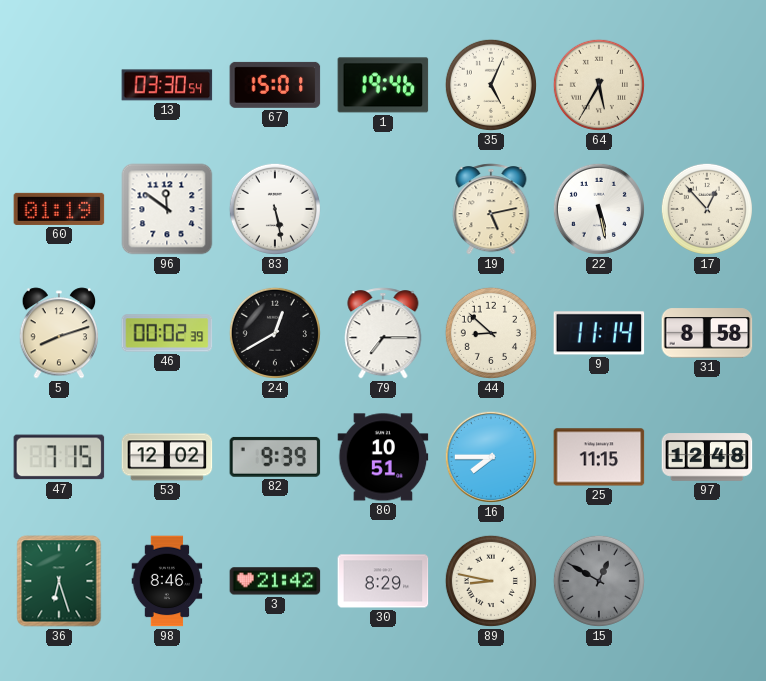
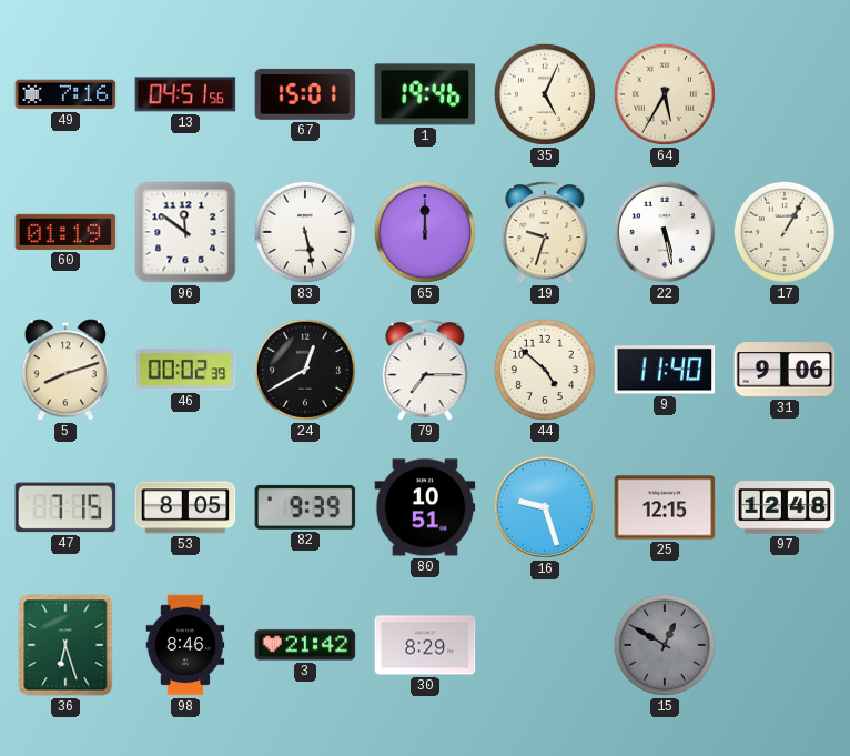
49: none -> 7:16
13: 03:30 -> 04:51
65: none -> 12:00
19: 5:13 -> 9:33
17: 12:53 -> 1:05
44: 8:52 -> 4:52
9: 11:14 -> 11:40
31: 8:58 -> 9:06
53: 12:02 -> 8:05
16: 7:45 -> 9:27
25: 11:15 -> 12:15
89: 8:47 -> none
